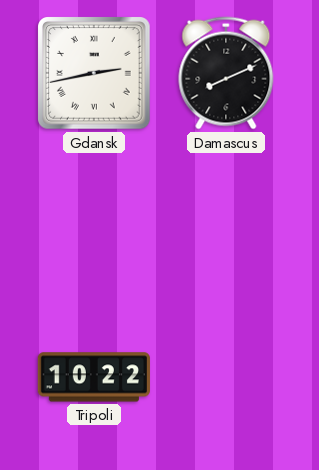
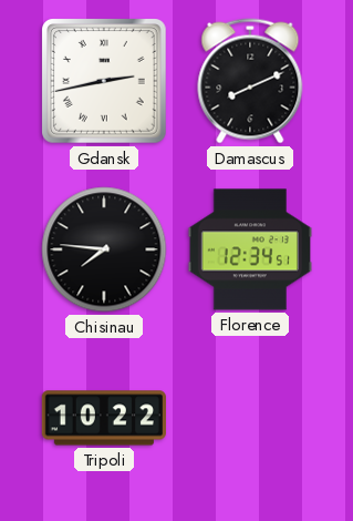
Chisinau: none -> 7:46
Florence: none -> 12:34
